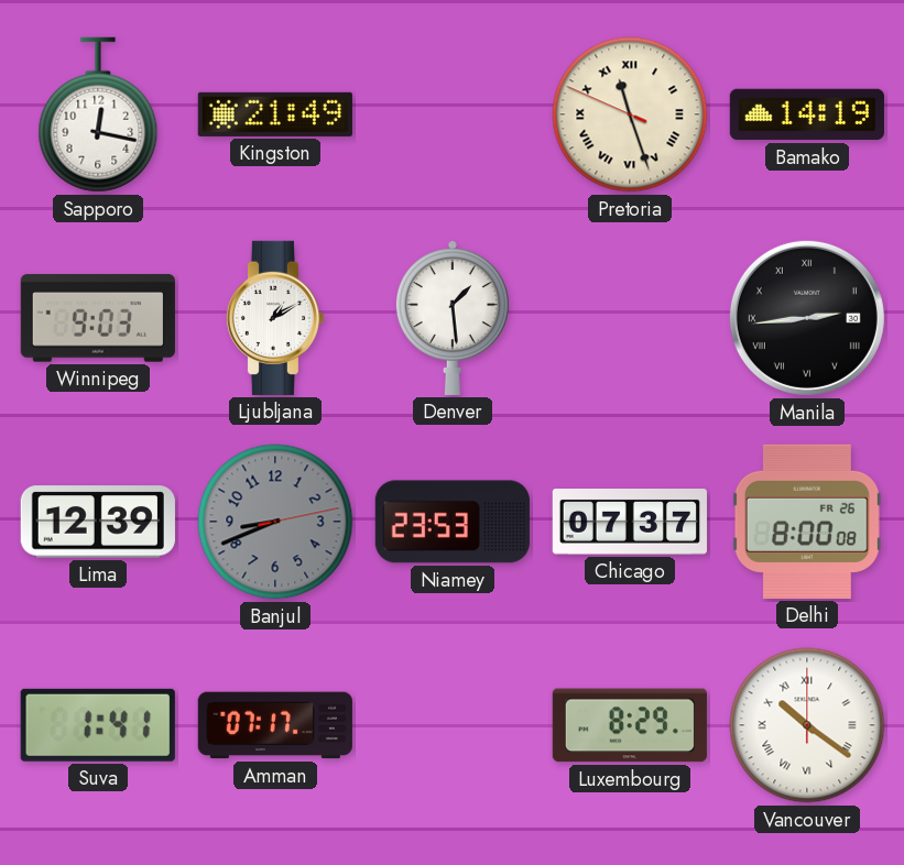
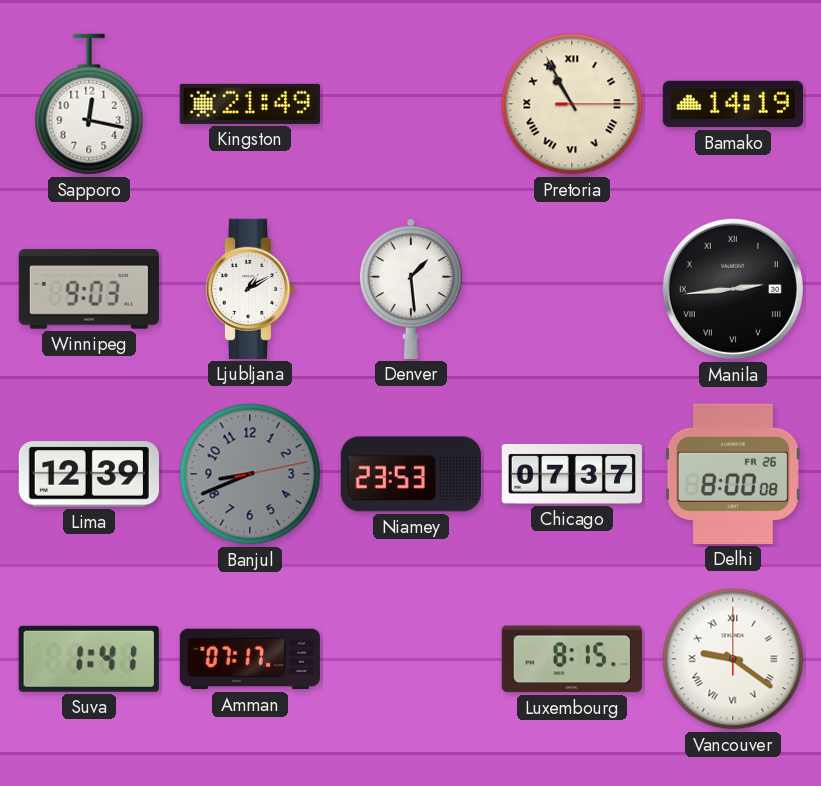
Pretoria: 11:26 -> 10:55
Luxembourg: 8:29 -> 8:15
Vancouver: 10:21 -> 9:21
